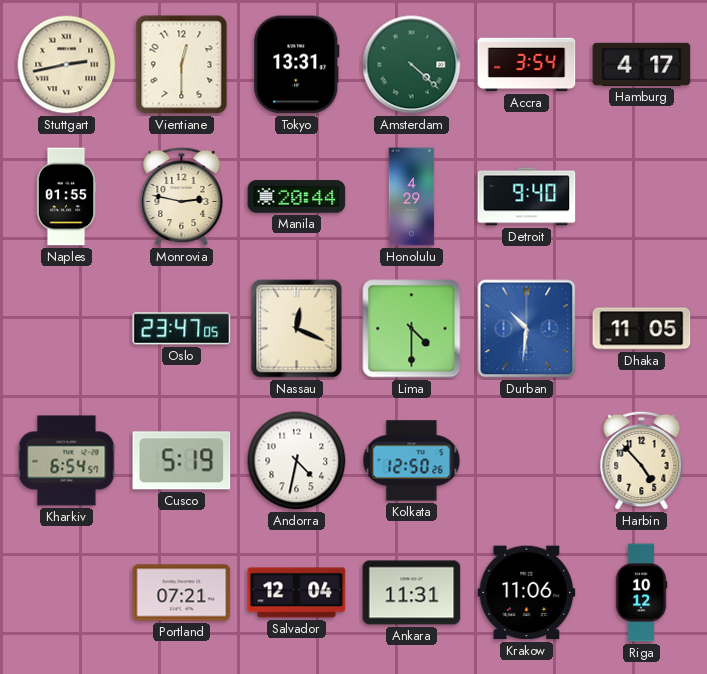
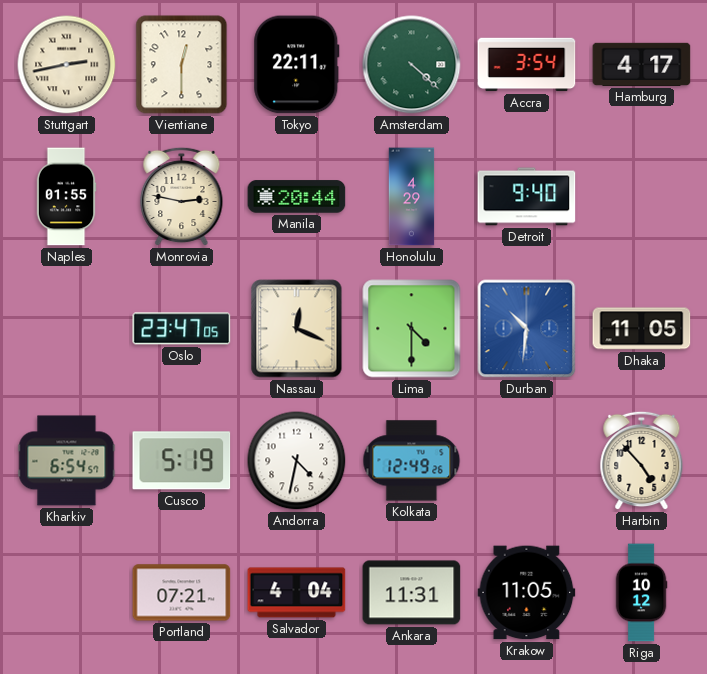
Tokyo: 13:31 -> 22:11
Kolkata: 12:50 -> 12:49
Salvador: 12:04 -> 4:04
Krakow: 11:06 -> 11:05
